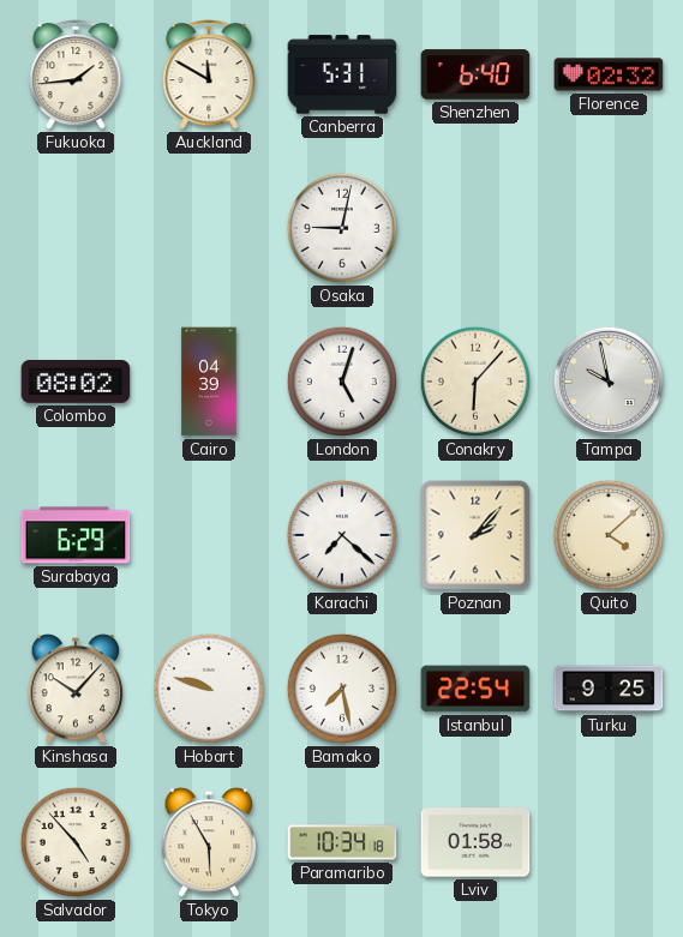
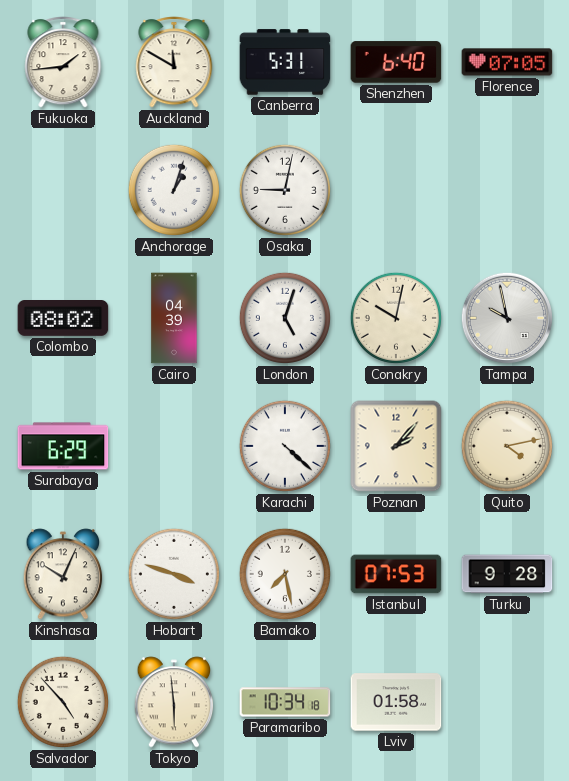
Florence: 02:32 -> 07:05
Anchorage: none -> 1:03
Conakry: 6:07 -> 10:02
Karachi: 7:22 -> 4:22
Quito: 4:08 -> 4:13
Kinshasa: 10:07 -> 10:04
Hobart: 9:48 -> 3:48
Istanbul: 22:54 -> 07:53
Turku: 9:25 -> 9:28
Tokyo: 5:55 -> 5:59
